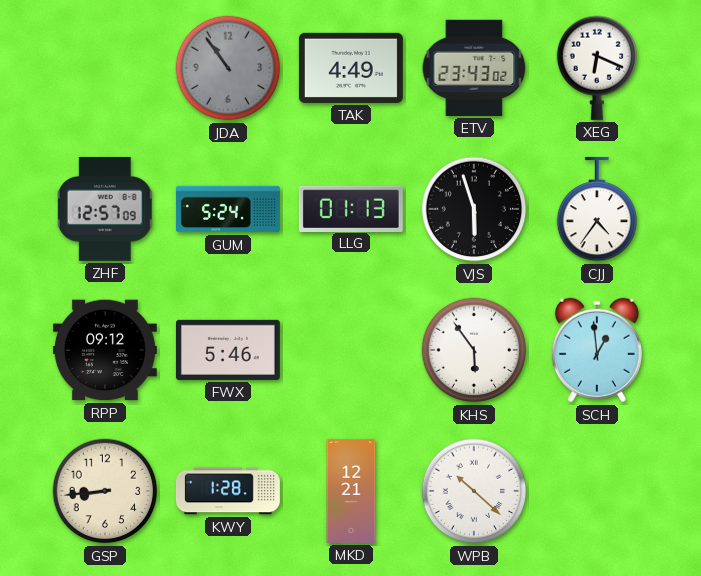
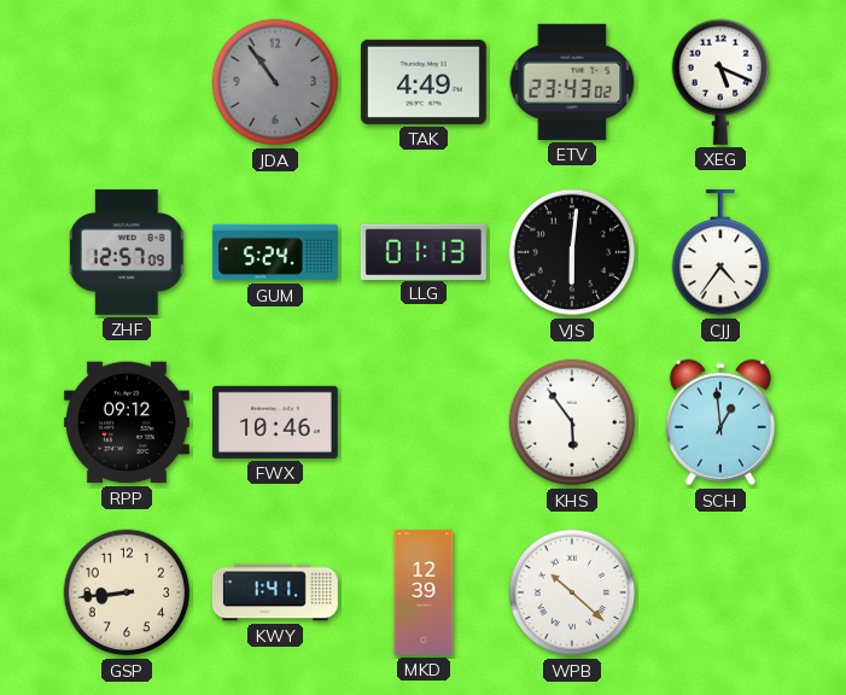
XEG: 6:19 -> 5:19
VJS: 5:57 -> 6:01
FWX: 5:46 -> 10:46
KWY: 1:28 -> 1:41
MKD: 12:21 -> 12:39
